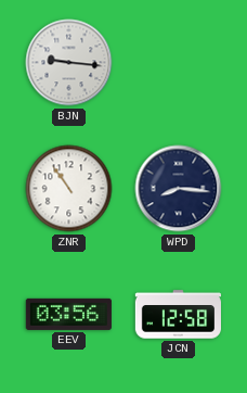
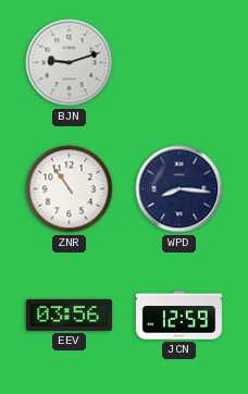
BJN: 9:16 -> 9:12
JCN: 12:58 -> 12:59
